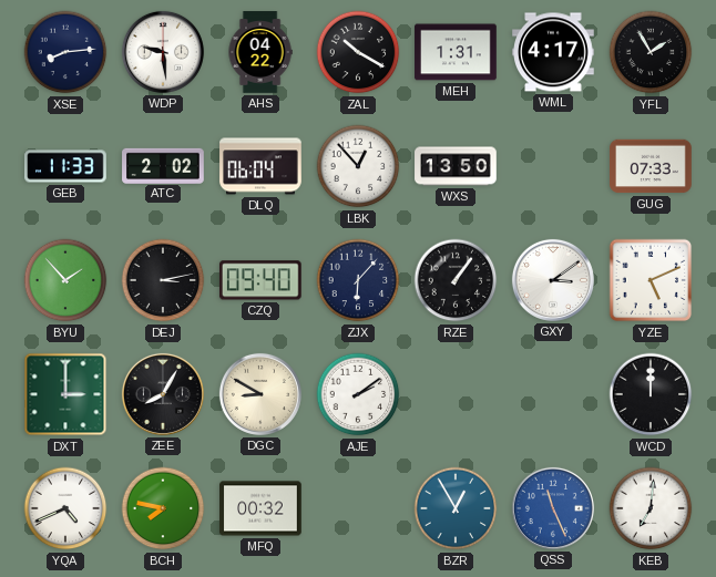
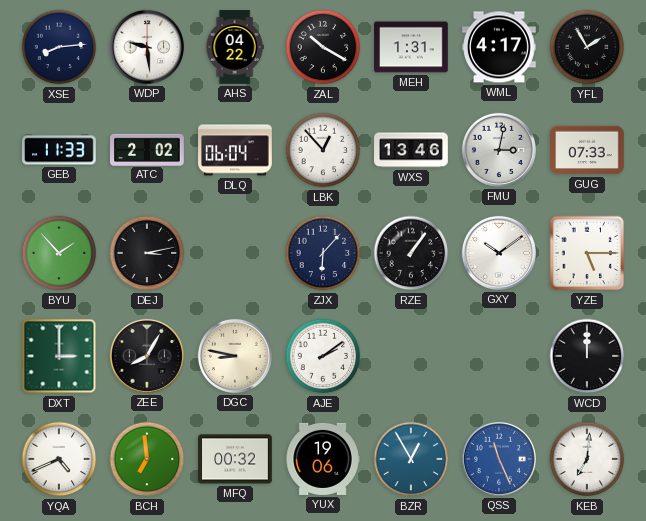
WXS: 13:50 -> 13:46
FMU: none -> 3:02
CZQ: 09:40 -> none
GXY: 3:09 -> 10:09
YZE: 5:11 -> 5:15
DGC: 8:50 -> 8:47
BCH: 7:47 -> 6:59
YUX: none -> 19:06
